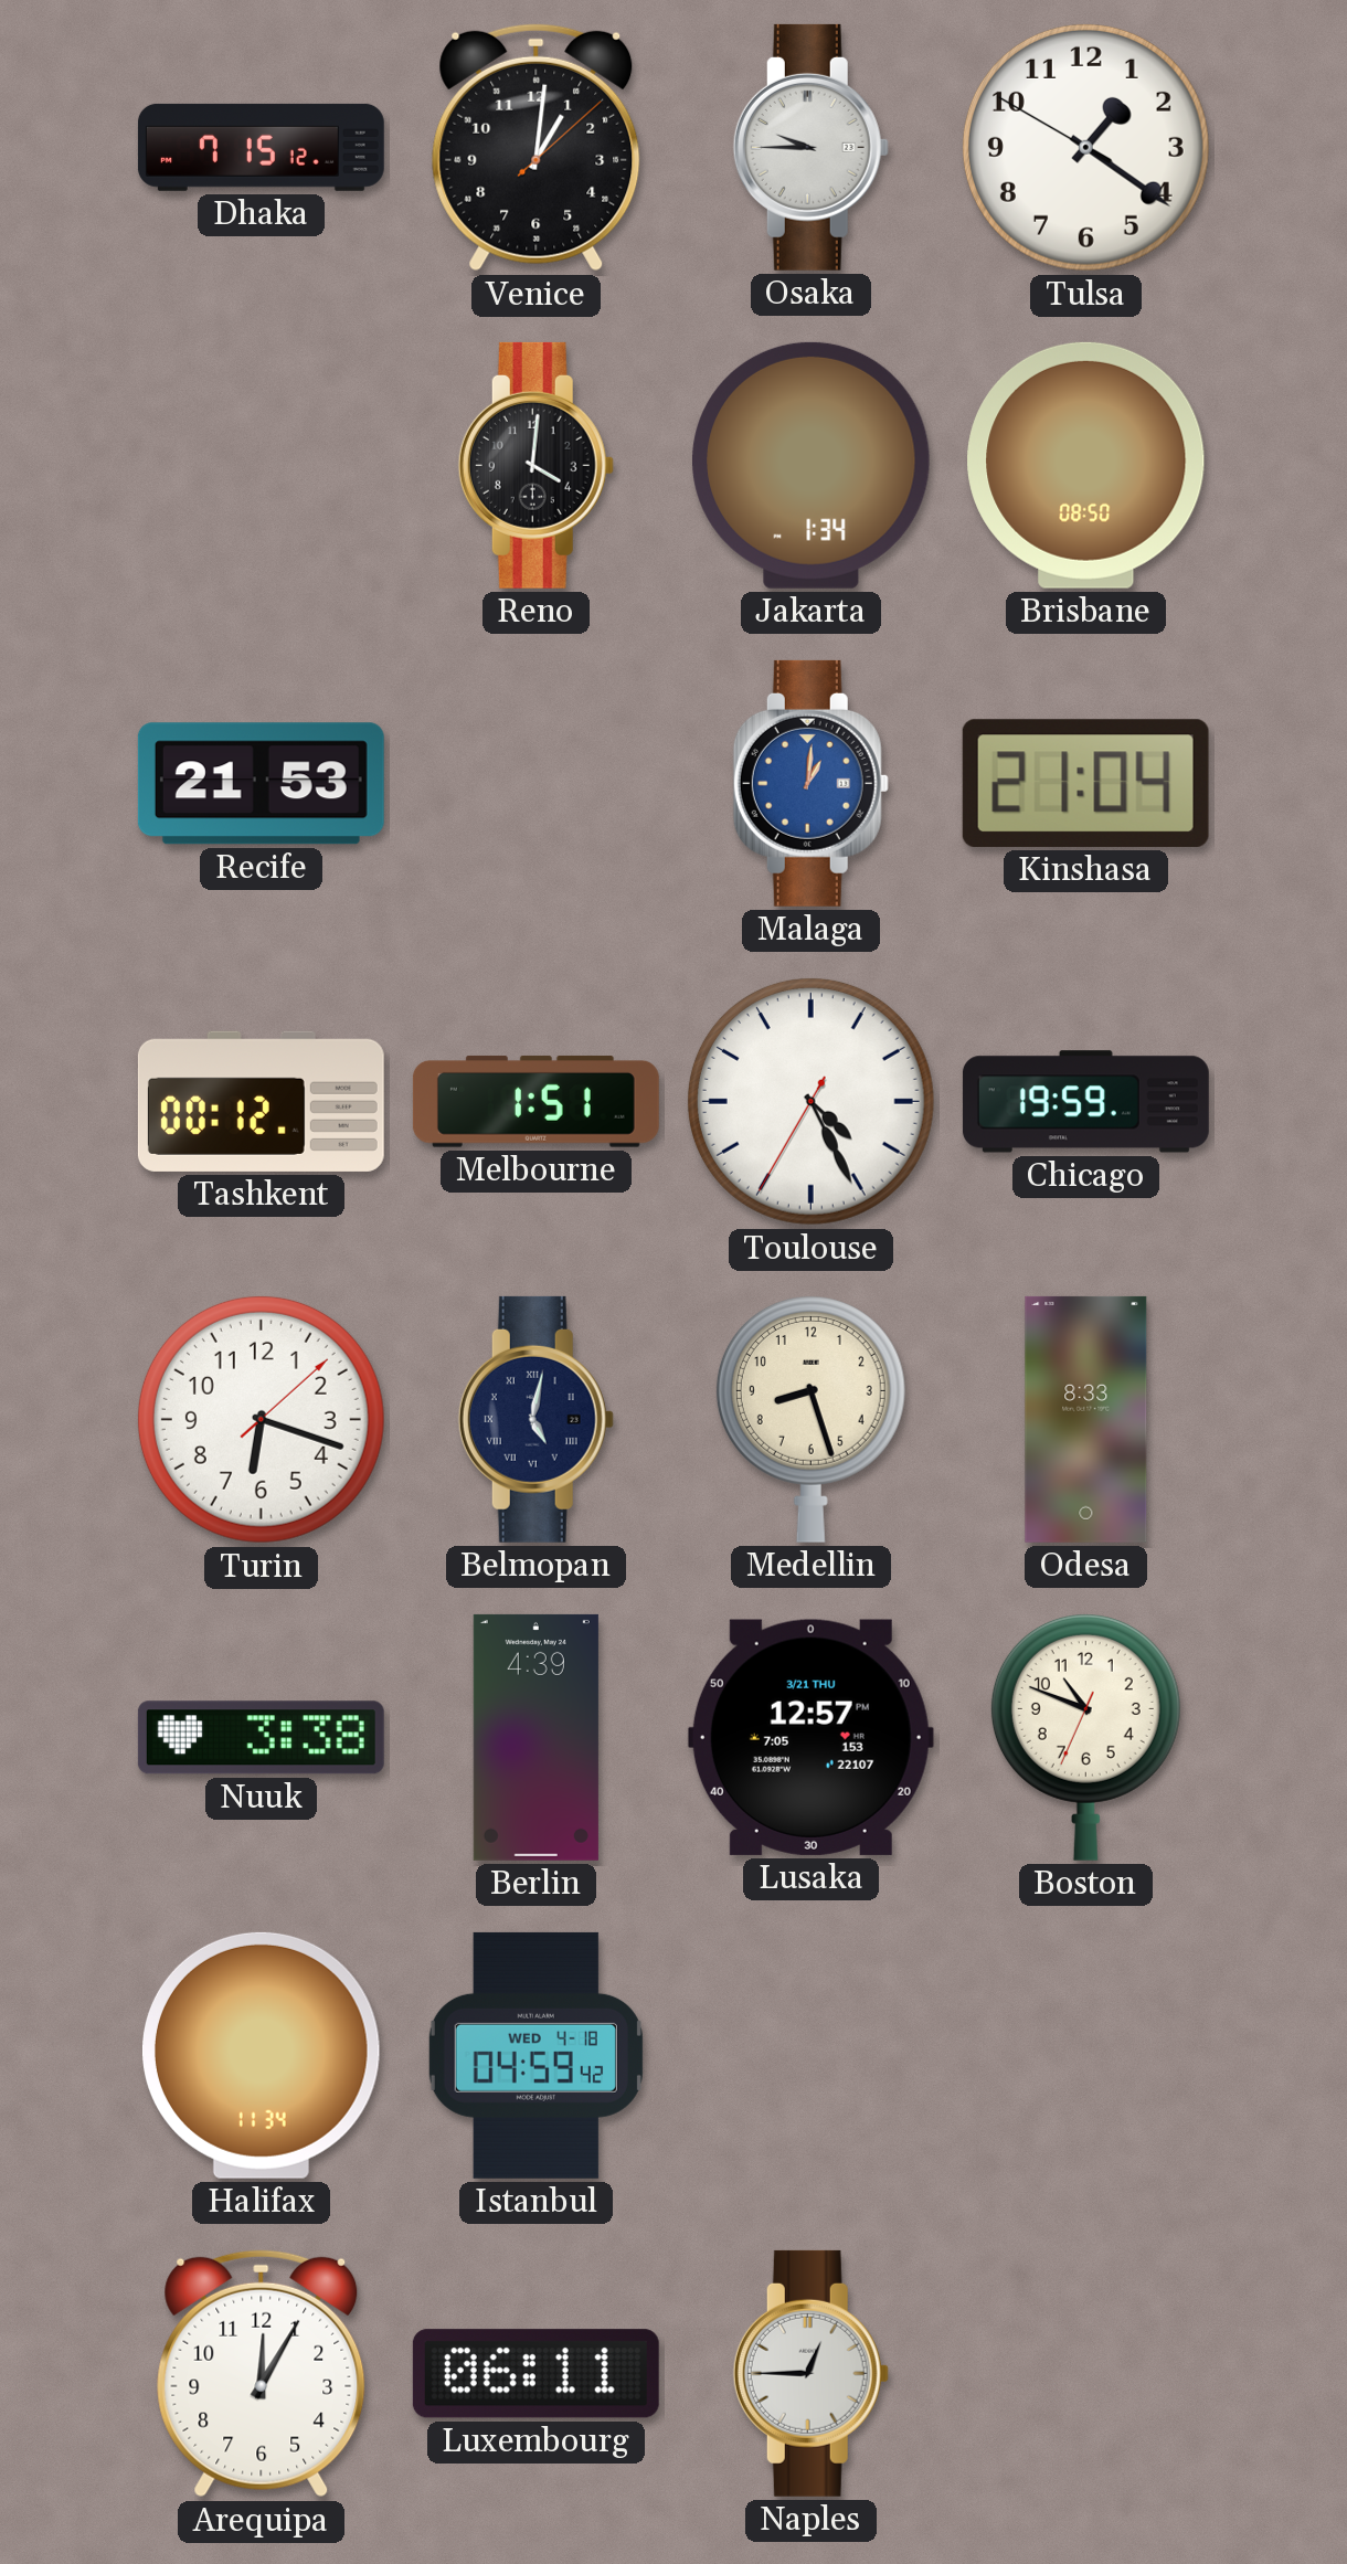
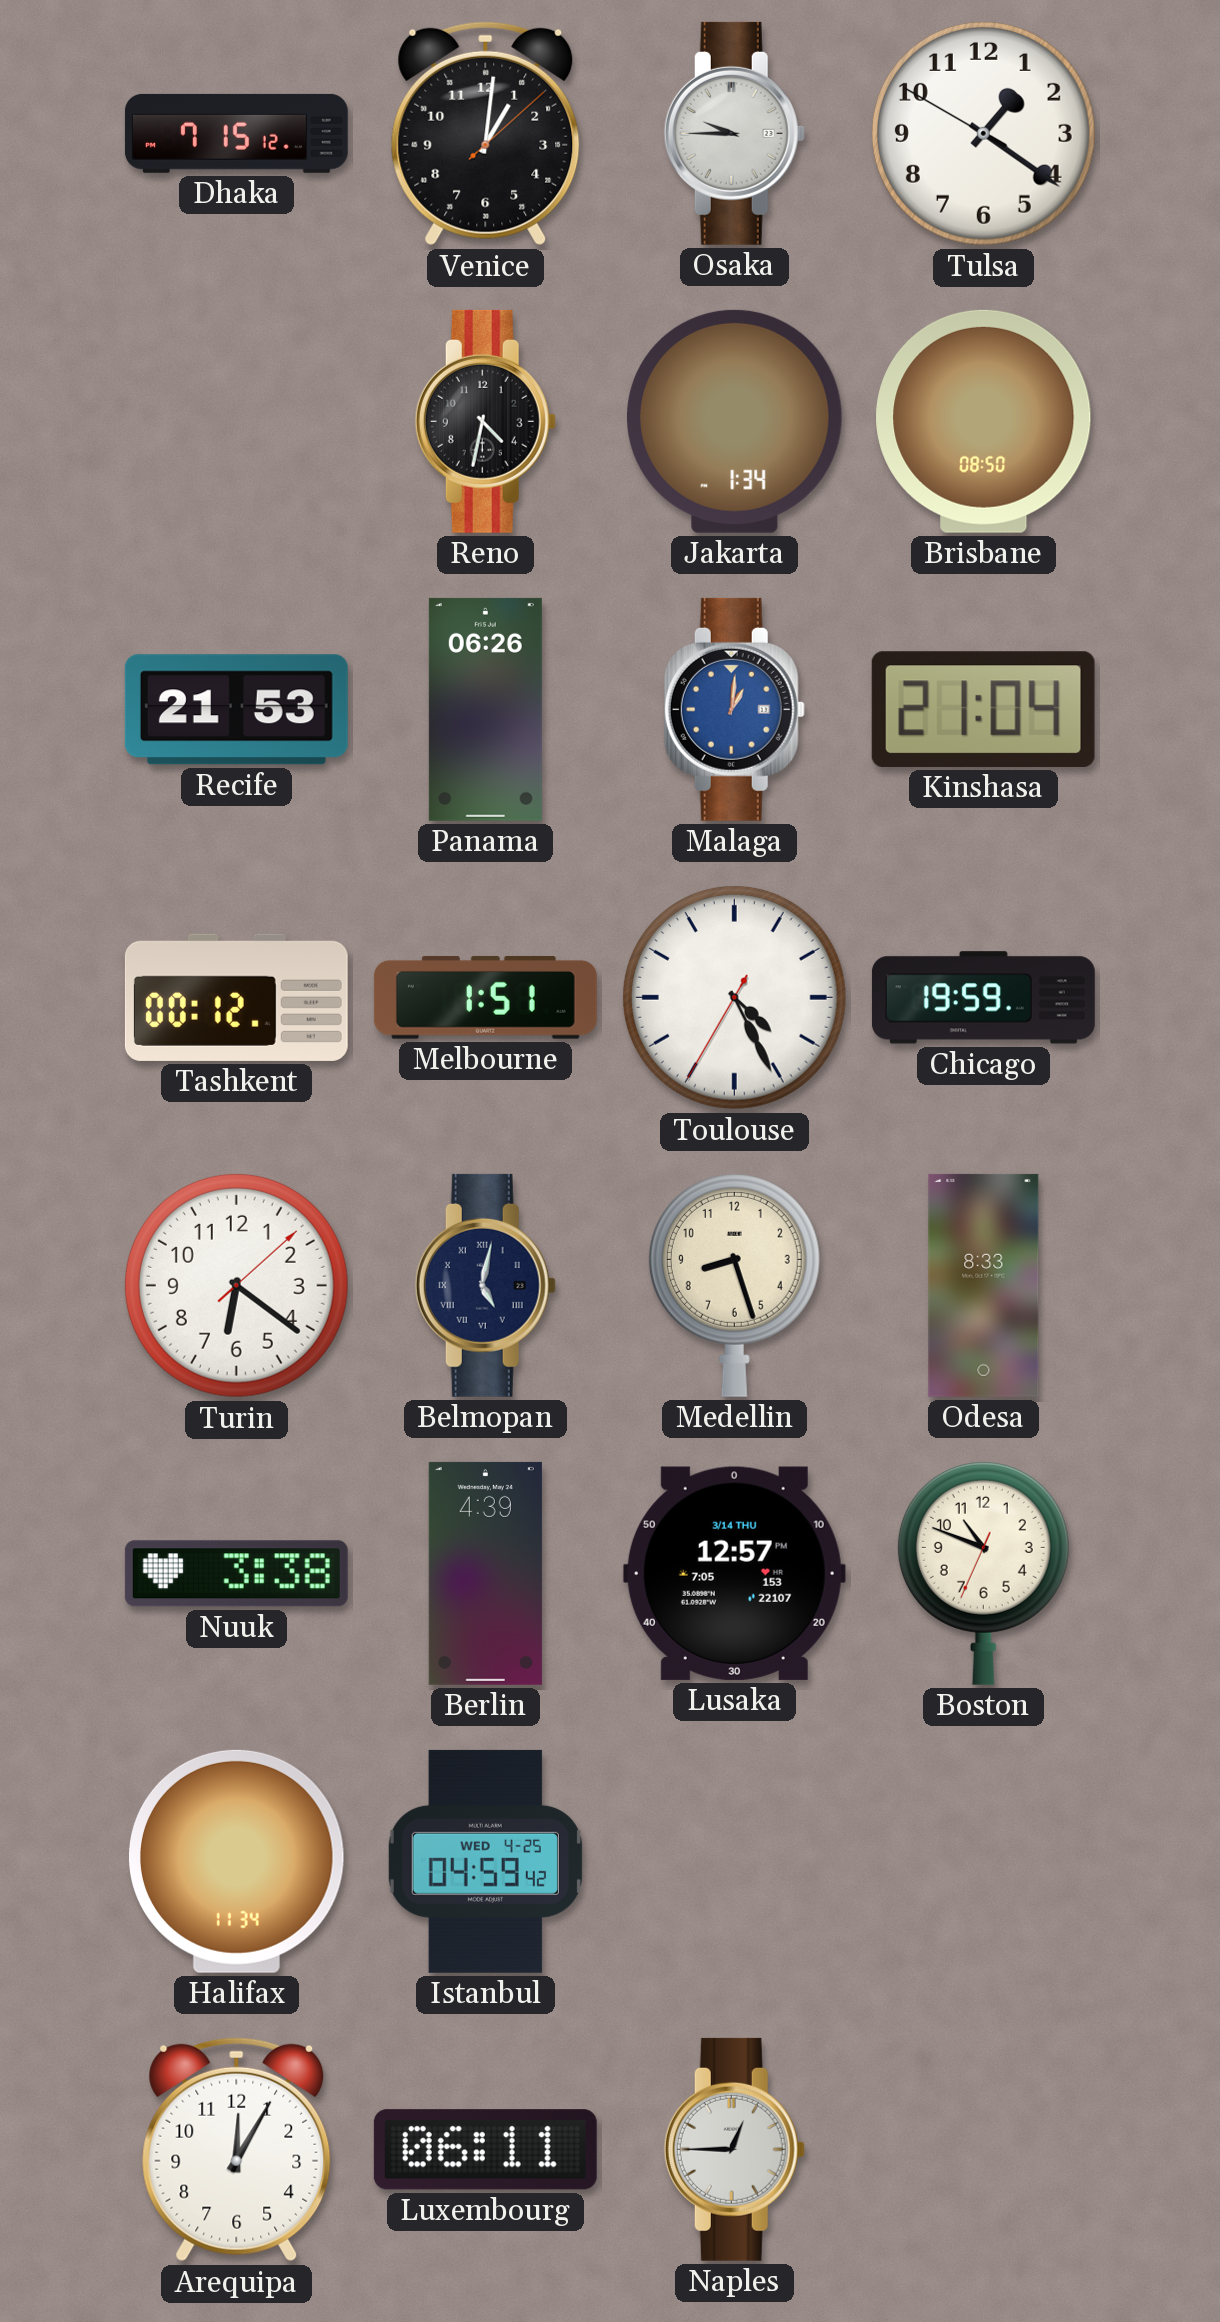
Reno: 4:01 -> 4:32
Panama: none -> 06:26
Turin: 6:18 -> 6:21
Lusaka date: 3/21 THU -> 3/14 THU
Istanbul date: WED 4-18 -> WED 4-25
